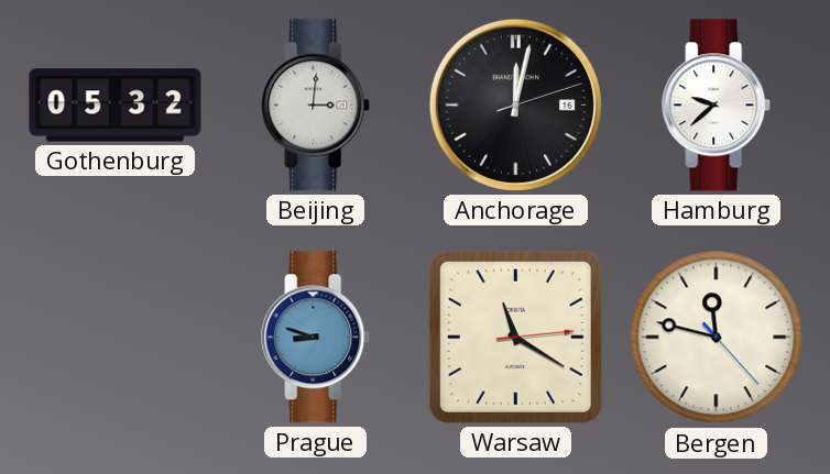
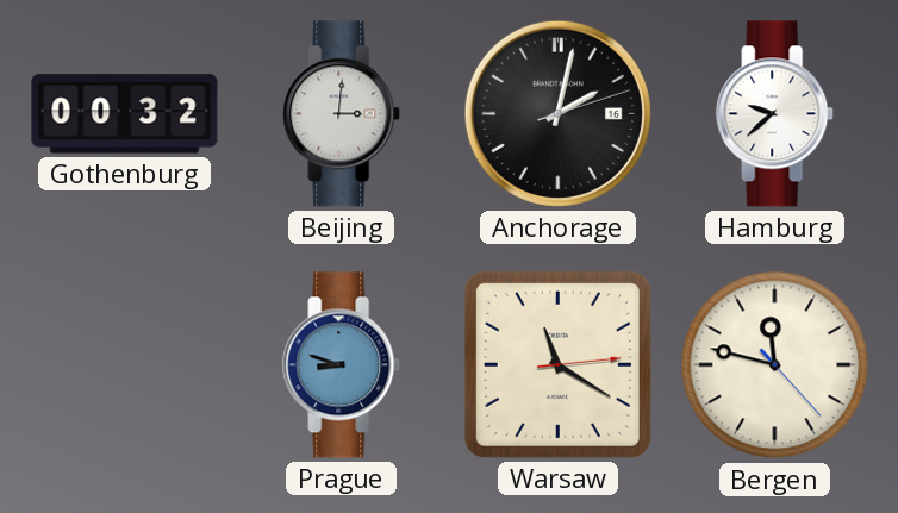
Gothenburg: 05:32 -> 00:32
Anchorage: 12:02 -> 2:02
